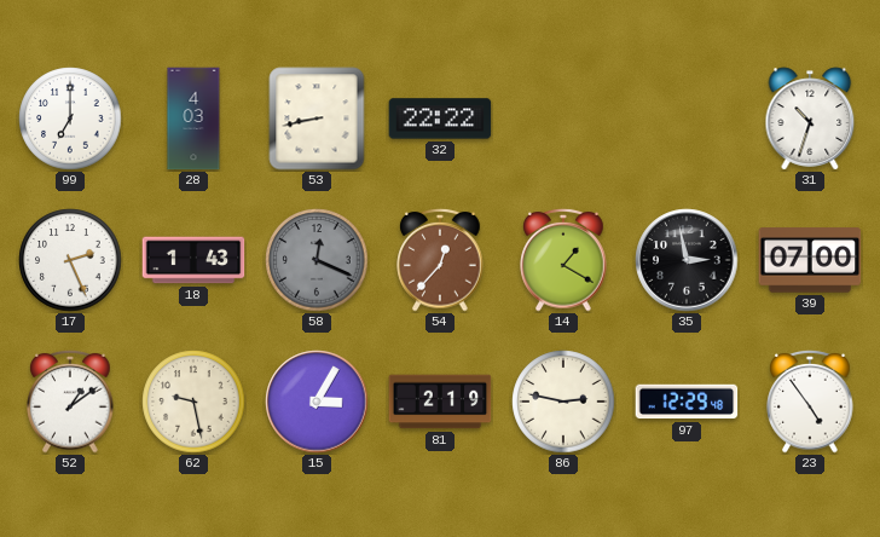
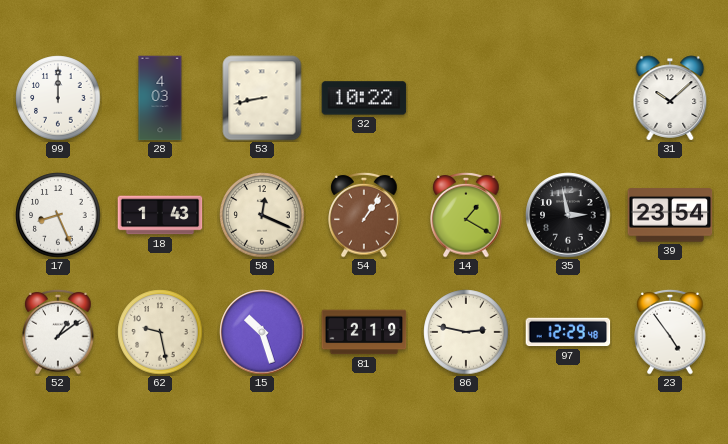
99: 7:00 -> 12:00
32: 22:22 -> 10:22
31: 10:33 -> 10:08
17: 2:26 -> 8:26
58 dial: grey -> cream
54: 12:37 -> 1:06
39: 07:00 -> 23:54
15: 3:05 -> 10:27
